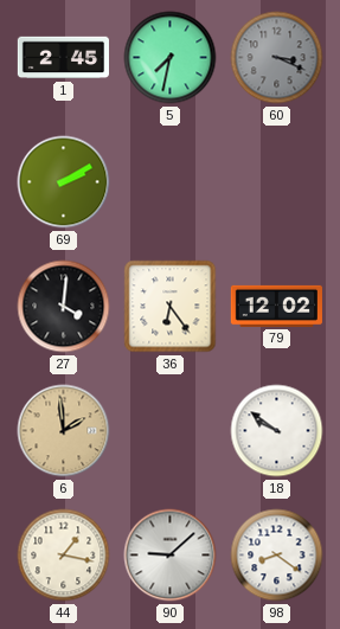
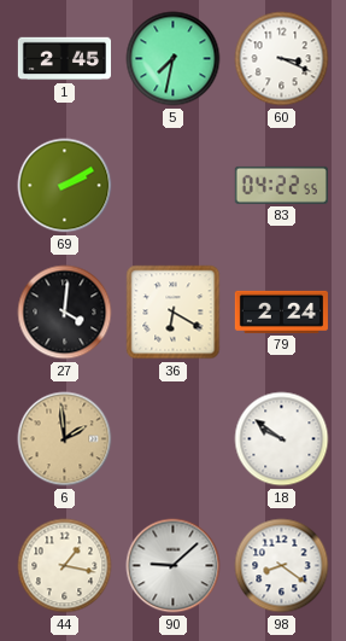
60 dial: grey -> white
83: none -> 04:22
36: 6:24 -> 6:20
79: 12:02 -> 2:24
